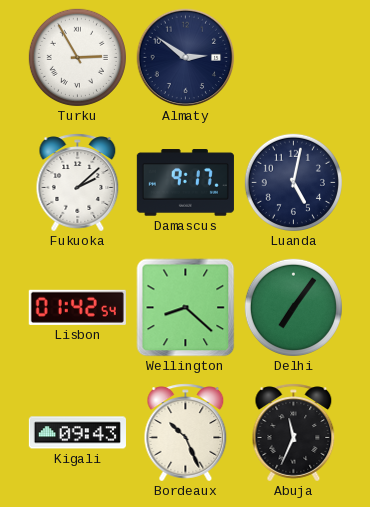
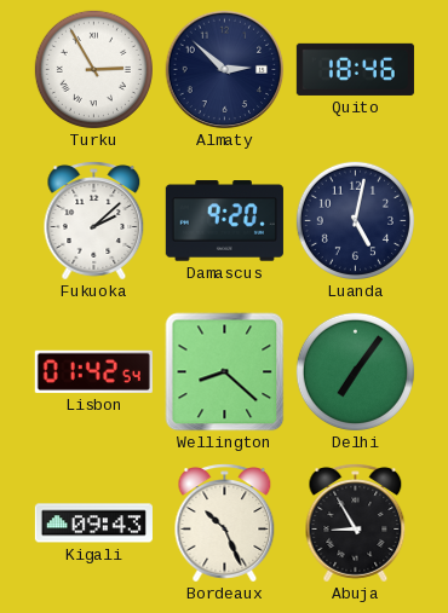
Almaty: 2:51 -> 2:52
Quito: none -> 18:46
Damascus: 9:17 -> 9:20
Abuja: 11:34 -> 8:55
